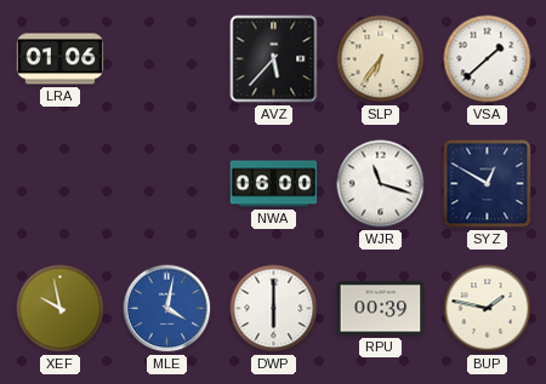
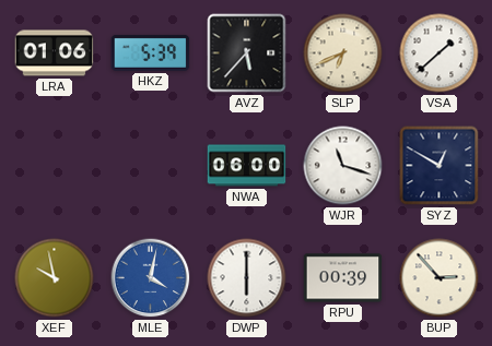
HKZ: none -> 5:39
SLP: 6:36 -> 6:41
BUP: 1:47 -> 2:53
